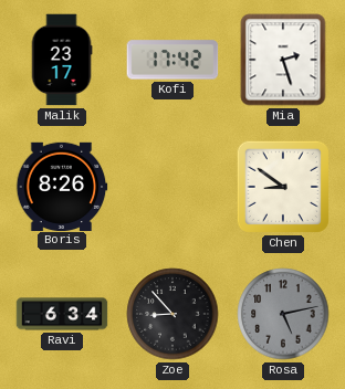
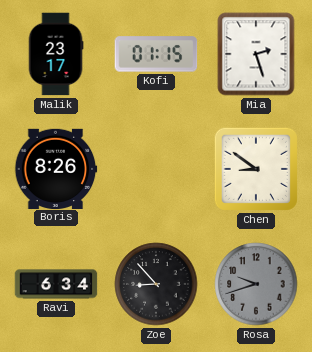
Kofi: 17:42 -> 01:15
Rosa: 5:13 -> 9:42
